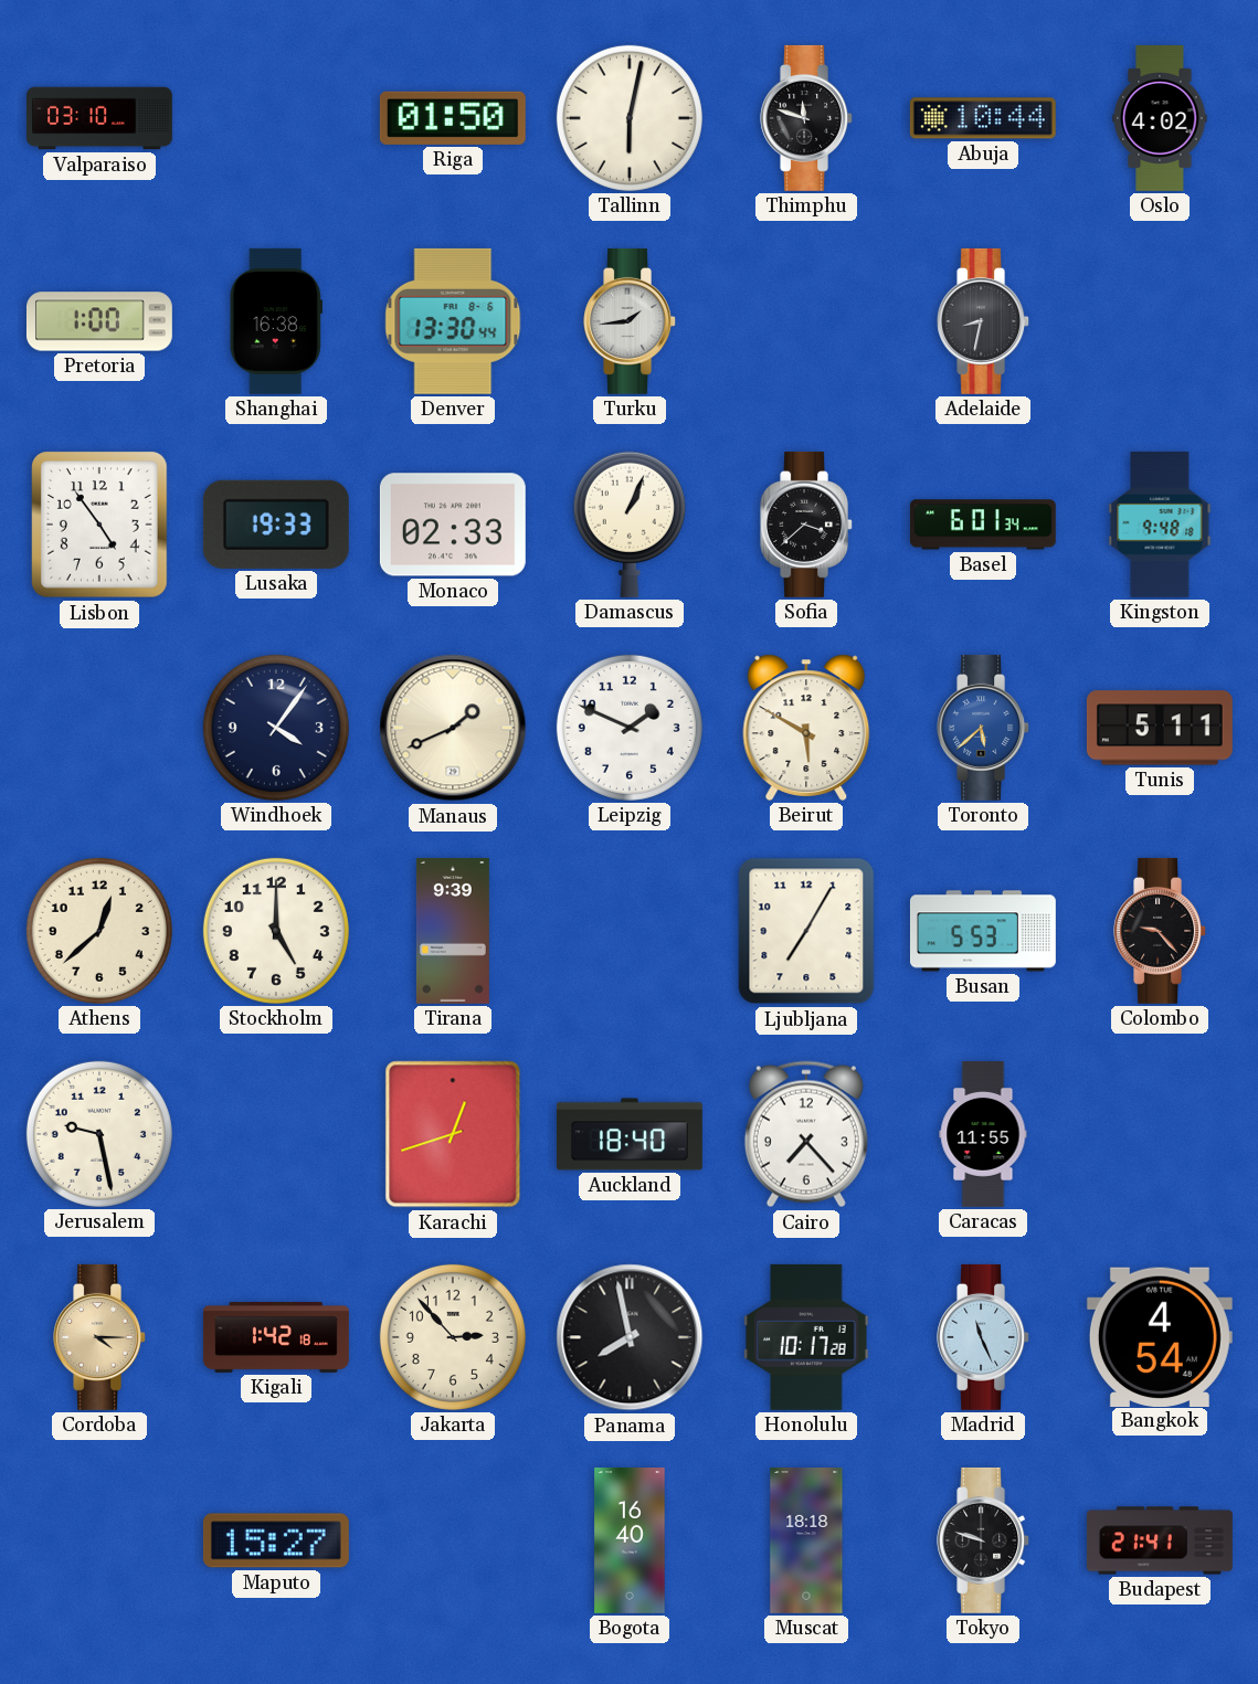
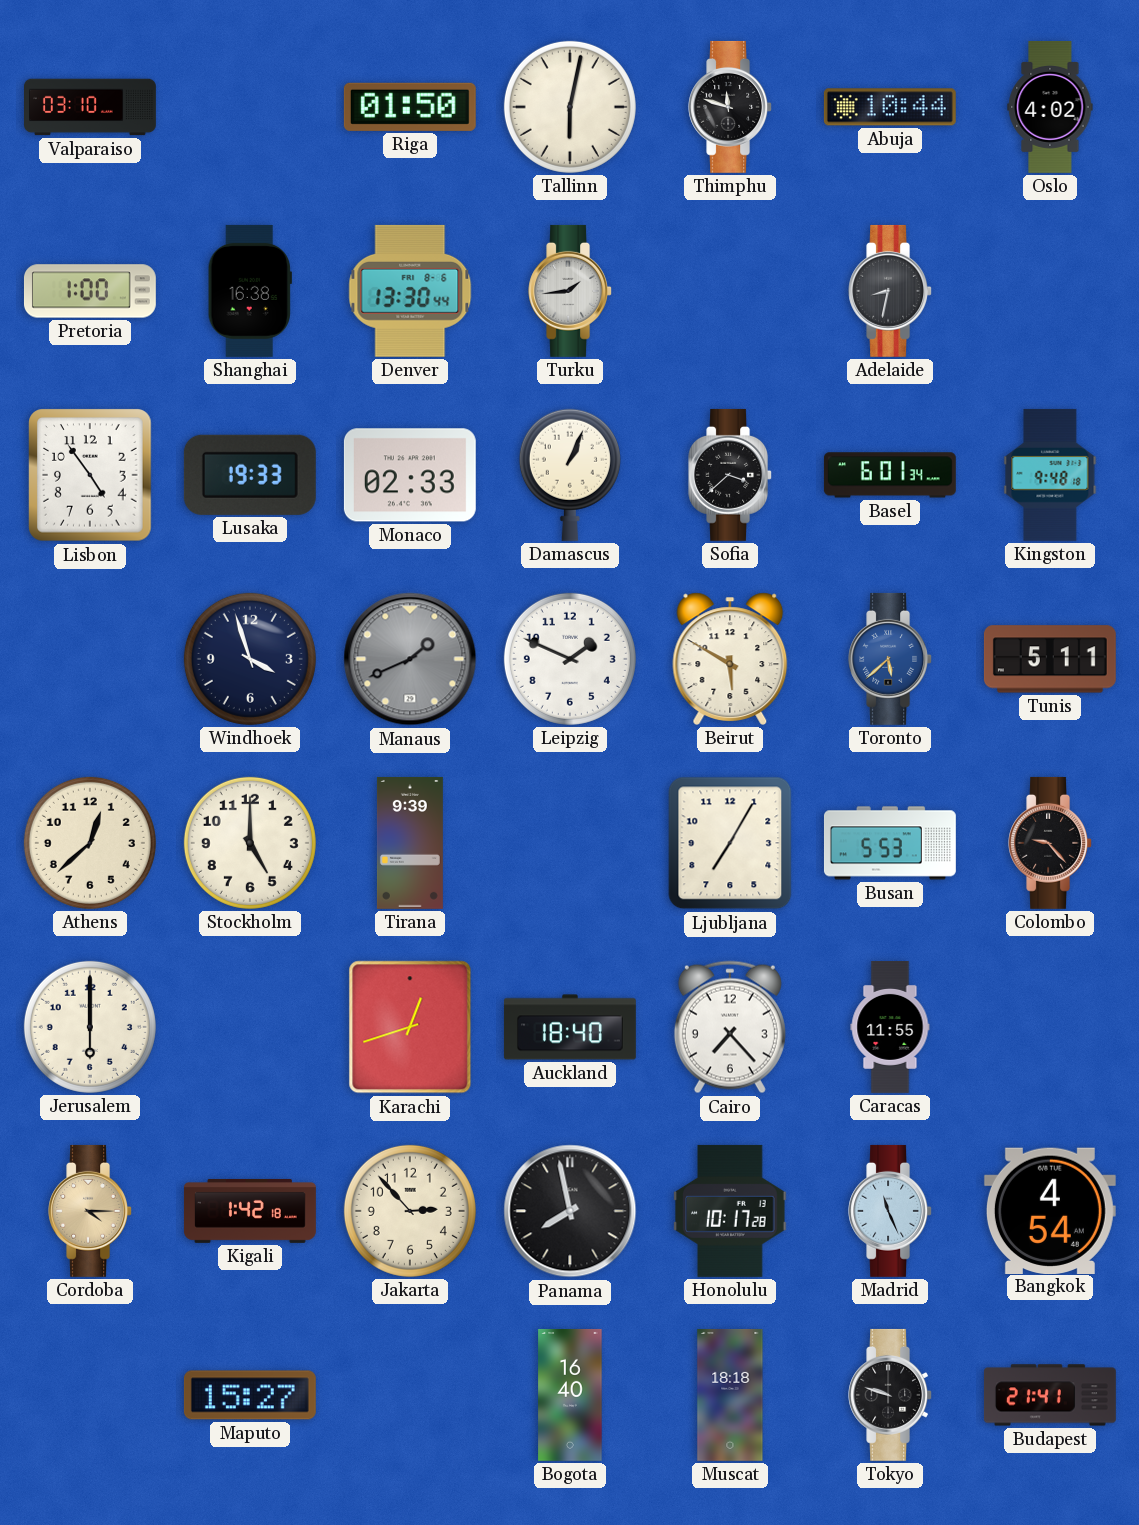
Windhoek: 4:06 -> 3:57
Manaus dial: cream -> grey
Jerusalem: 9:28 -> 6:00
